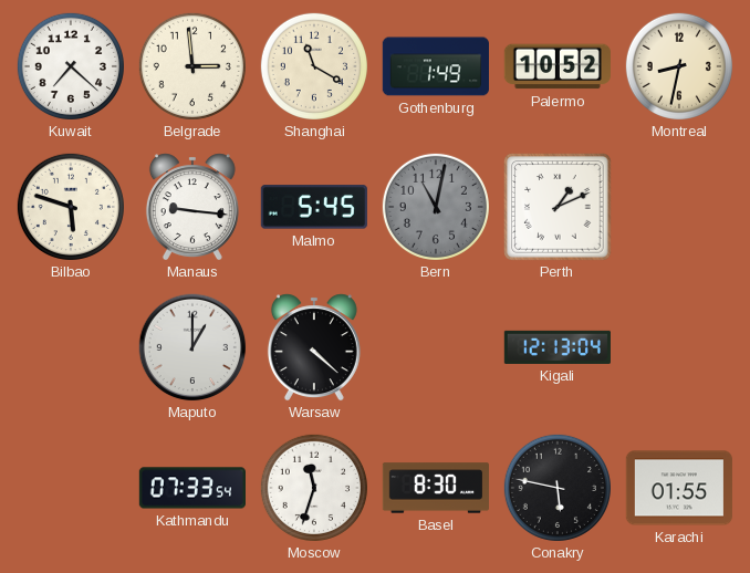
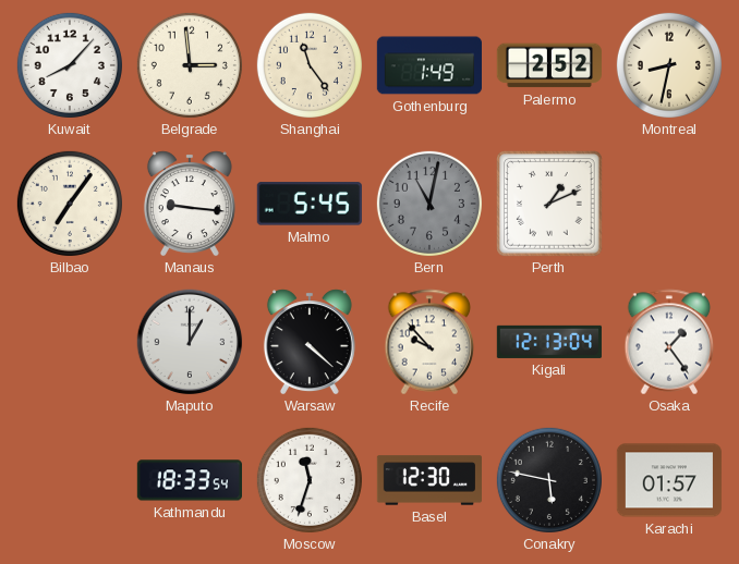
Kuwait: 7:22 -> 8:07
Shanghai: 11:20 -> 11:24
Palermo: 10:52 -> 2:52
Bilbao: 5:48 -> 7:06
Recife: none -> 9:53
Osaka: none -> 1:24
Kathmandu: 07:33 -> 18:33
Basel: 8:30 -> 12:30
Karachi: 01:55 -> 01:57
